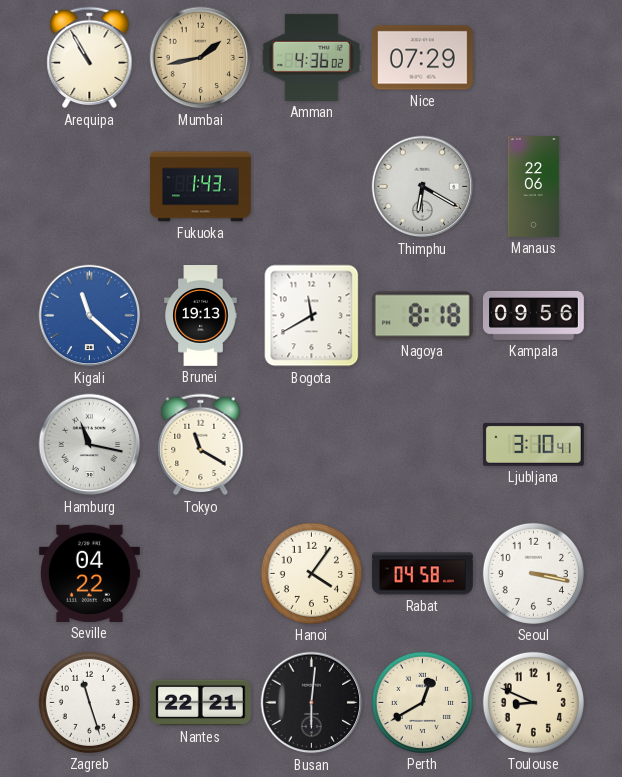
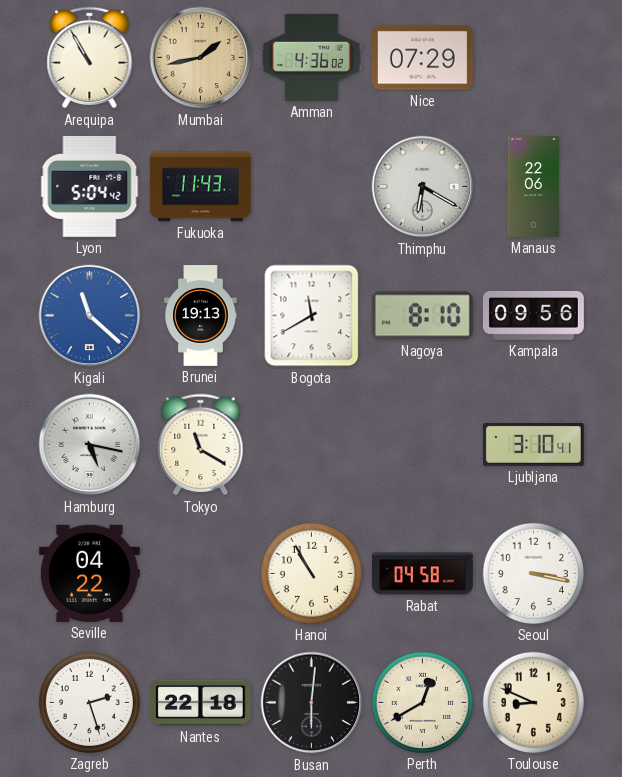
Lyon: none -> 5:04
Fukuoka: 1:43 -> 11:43
Nagoya: 8:18 -> 8:10
Hamburg: 11:17 -> 5:17
Hanoi: 4:06 -> 10:55
Zagreb: 11:27 -> 2:27
Nantes: 22:21 -> 22:18
